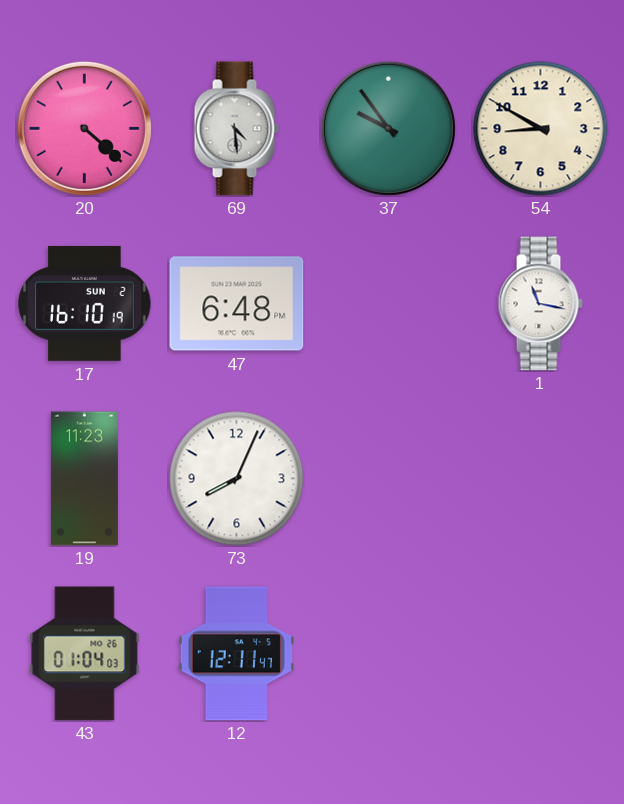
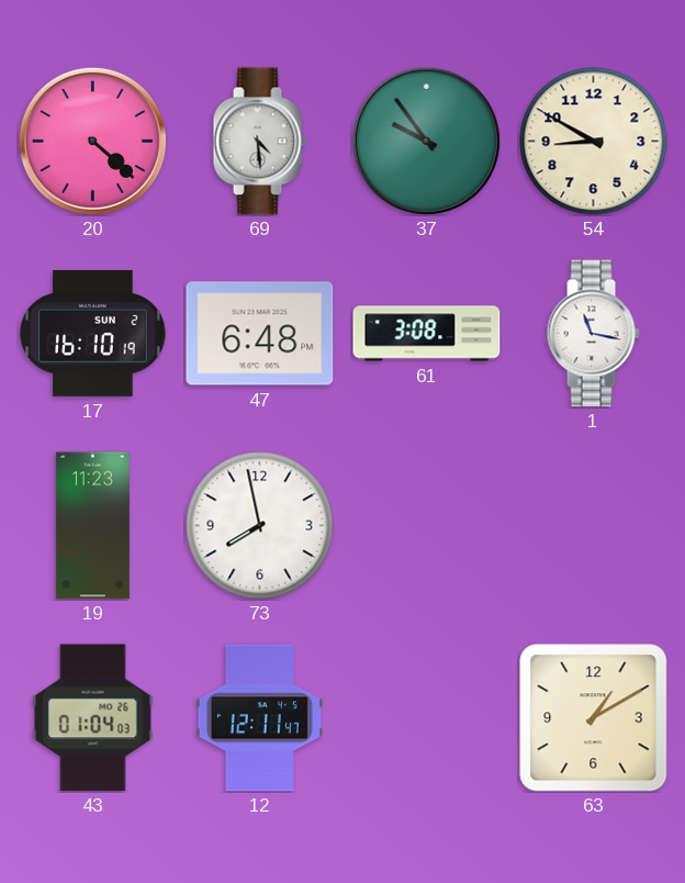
61: none -> 3:08
73: 8:04 -> 7:58
63: none -> 1:10
